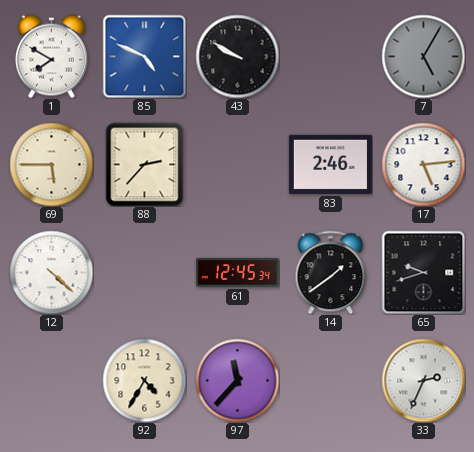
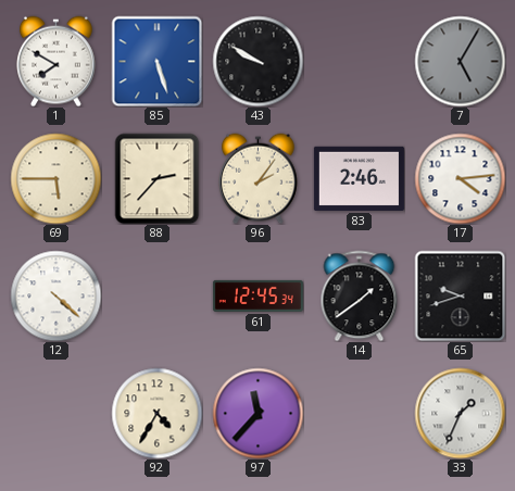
85: 4:49 -> 5:27
96: none -> 2:06
17: 5:14 -> 4:14
33: 2:34 -> 1:34
